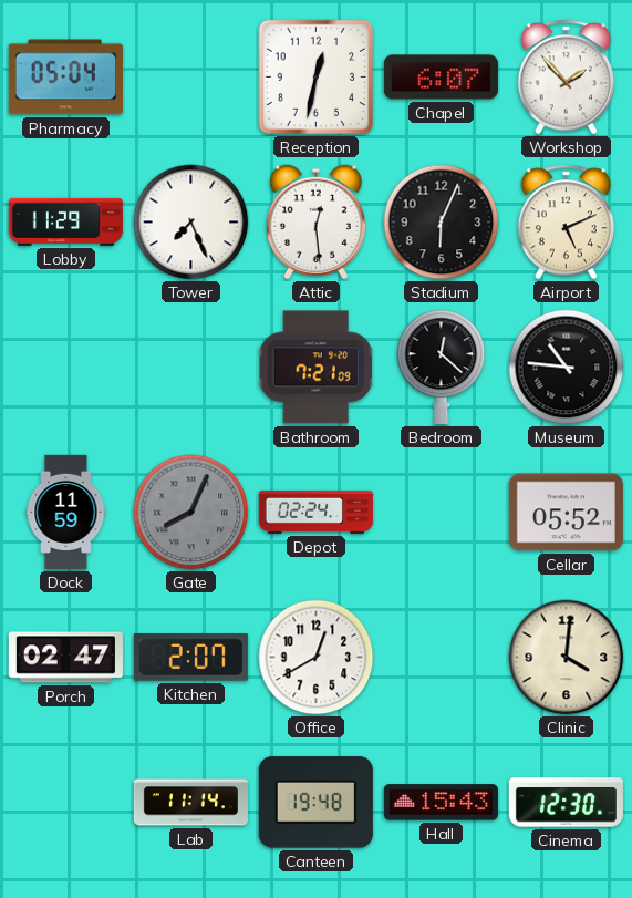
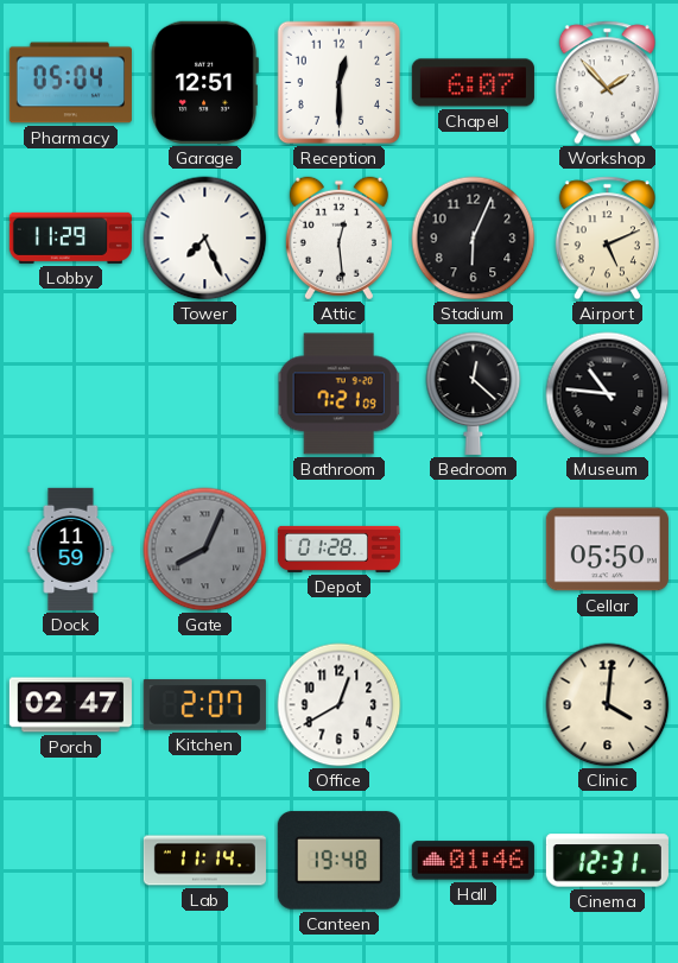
Garage: none -> 12:51
Reception: 12:32 -> 12:30
Depot: 02:24 -> 01:28
Cellar: 05:52 -> 05:50
Hall: 15:43 -> 01:46
Cinema: 12:30 -> 12:31
